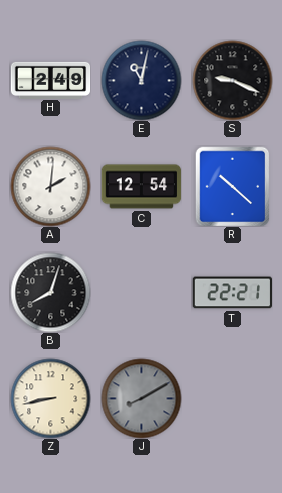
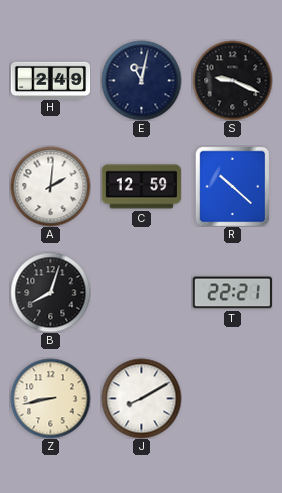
C: 12:54 -> 12:59
J dial: grey -> white
